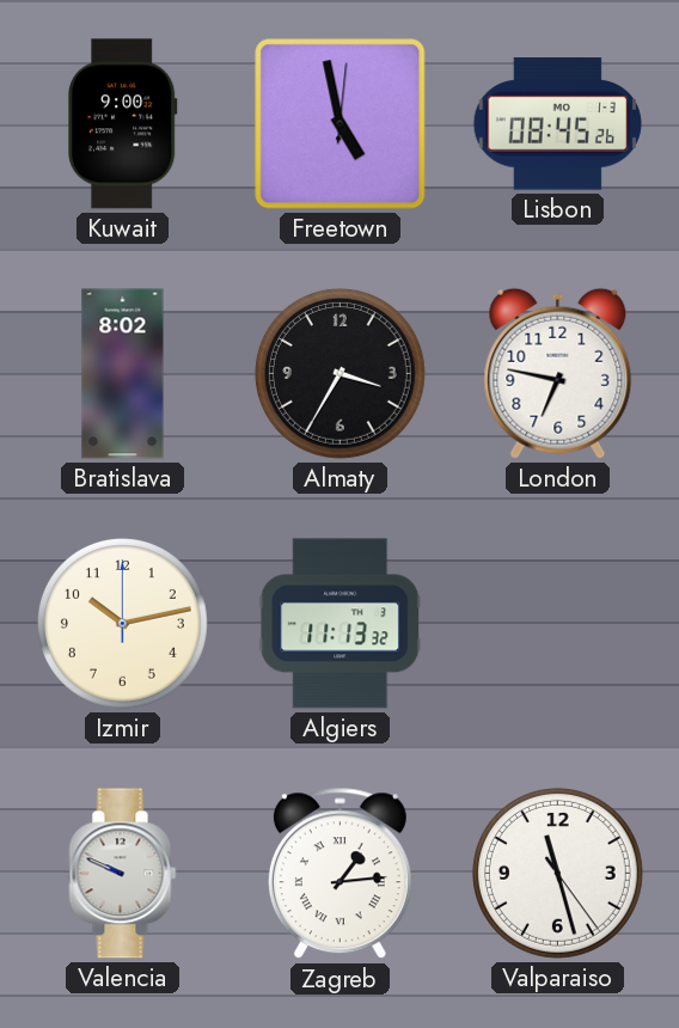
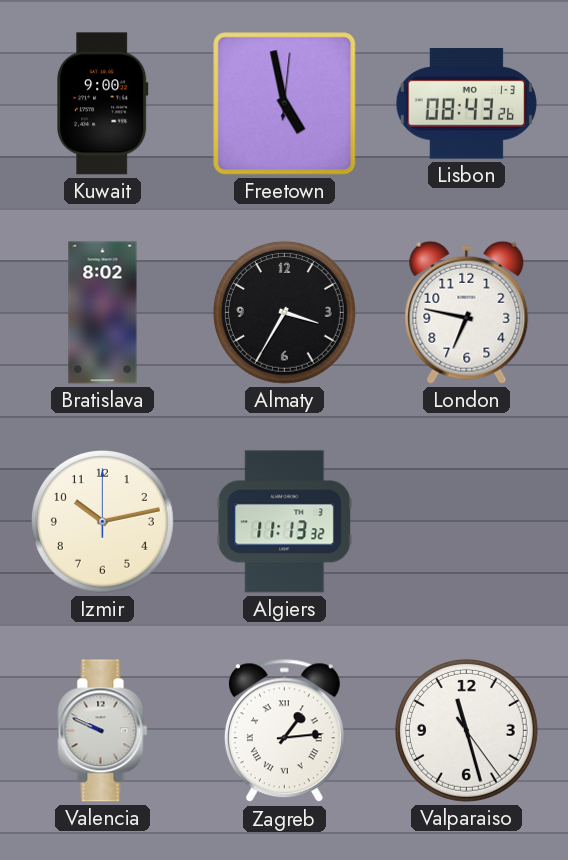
Lisbon: 08:45 -> 08:43
